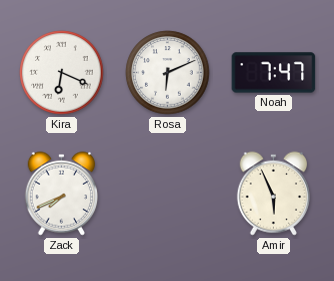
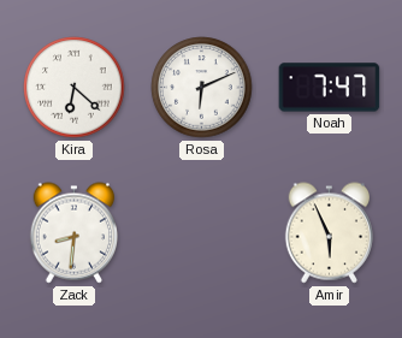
Kira: 6:19 -> 6:22
Zack: 7:41 -> 8:31
